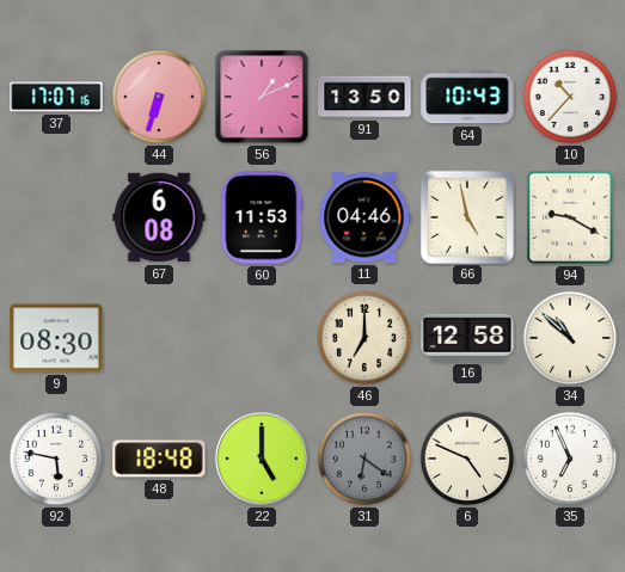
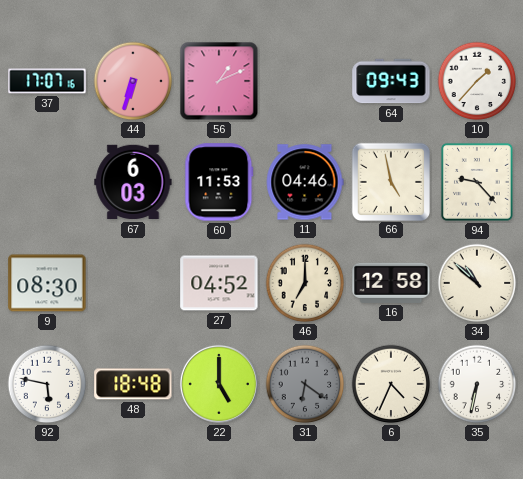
91: 13:50 -> none
64: 10:43 -> 09:43
10: 10:37 -> 1:37
67: 6:08 -> 6:03
94: 9:20 -> 9:23
27: none -> 04:52
6: 4:49 -> 4:34
35: 6:56 -> 6:32
